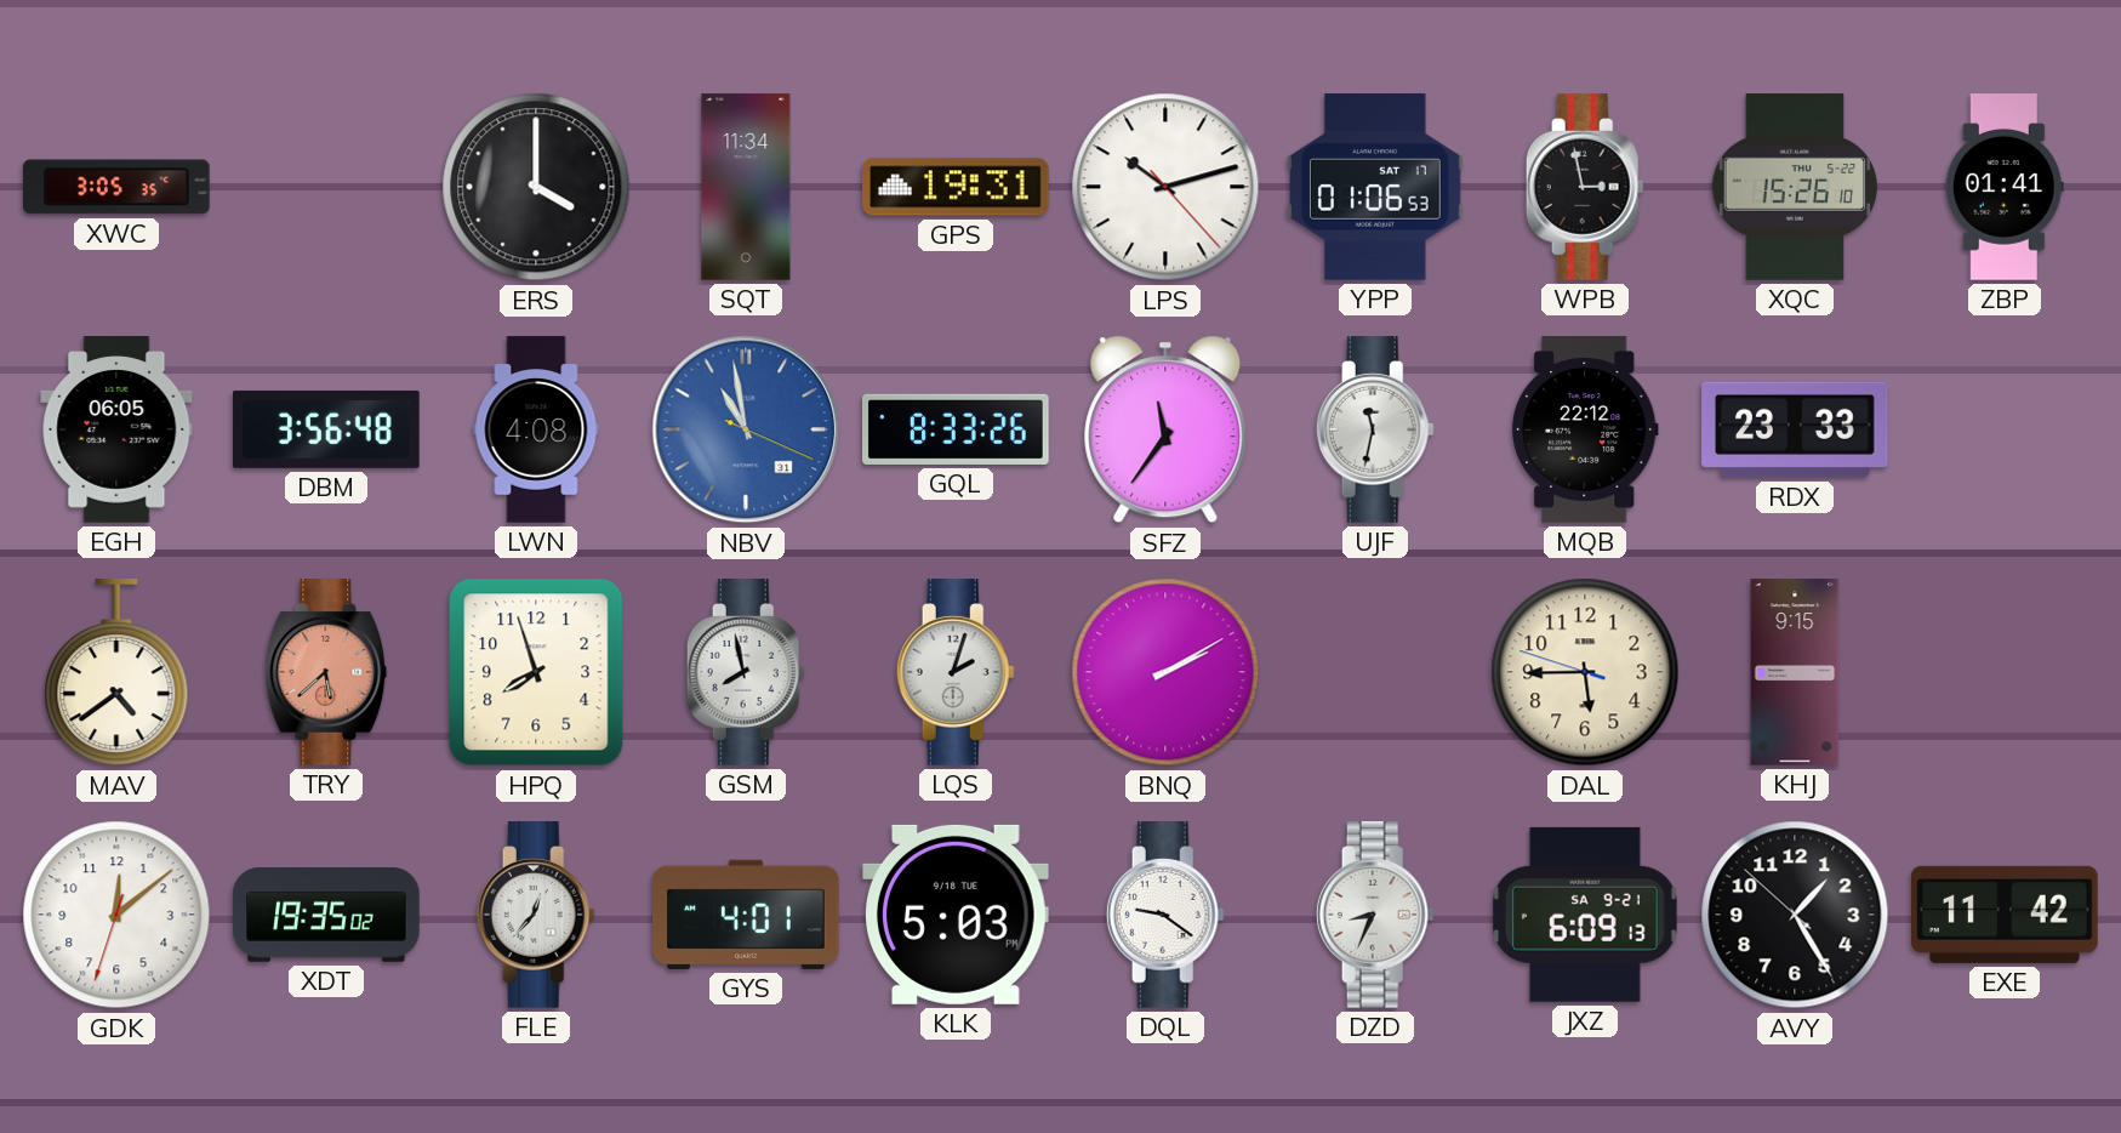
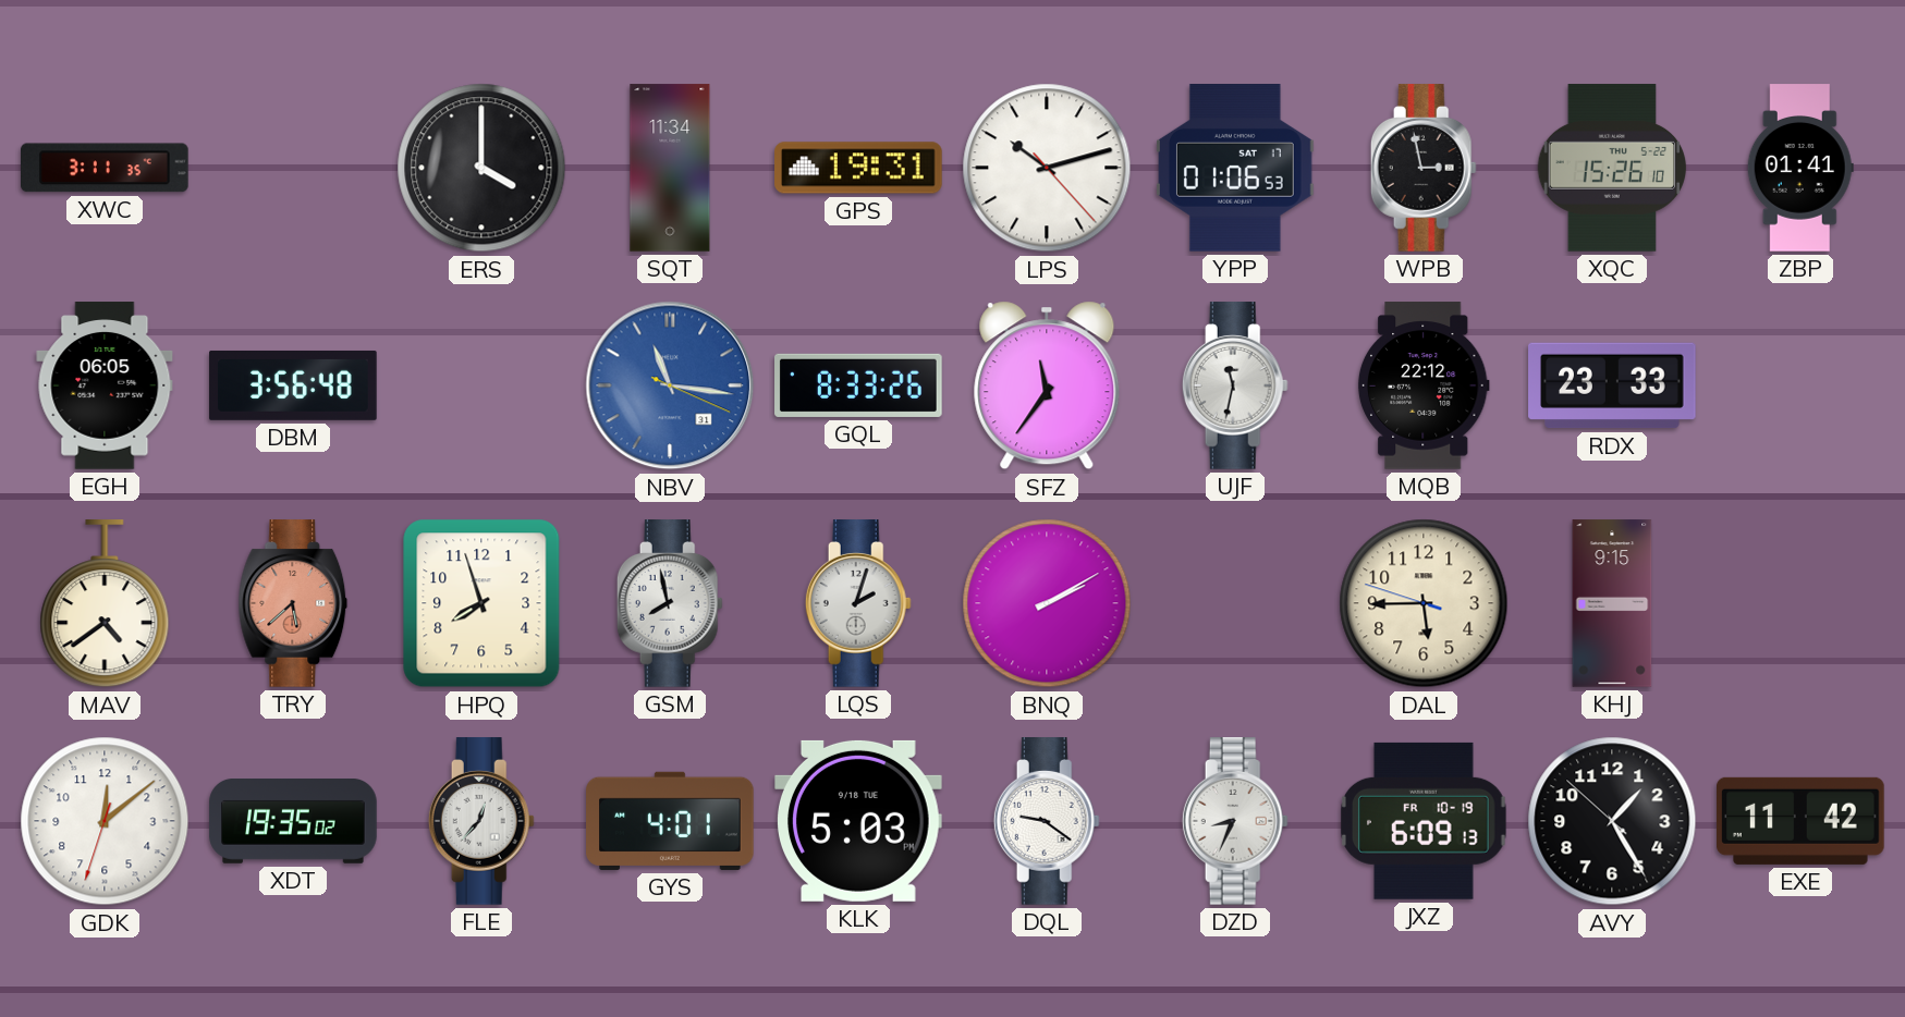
XWC: 3:05 -> 3:11
LWN: 4:08 -> none
NBV: 10:58 -> 11:16
JXZ date: SA 9-21 -> FR 10-19
